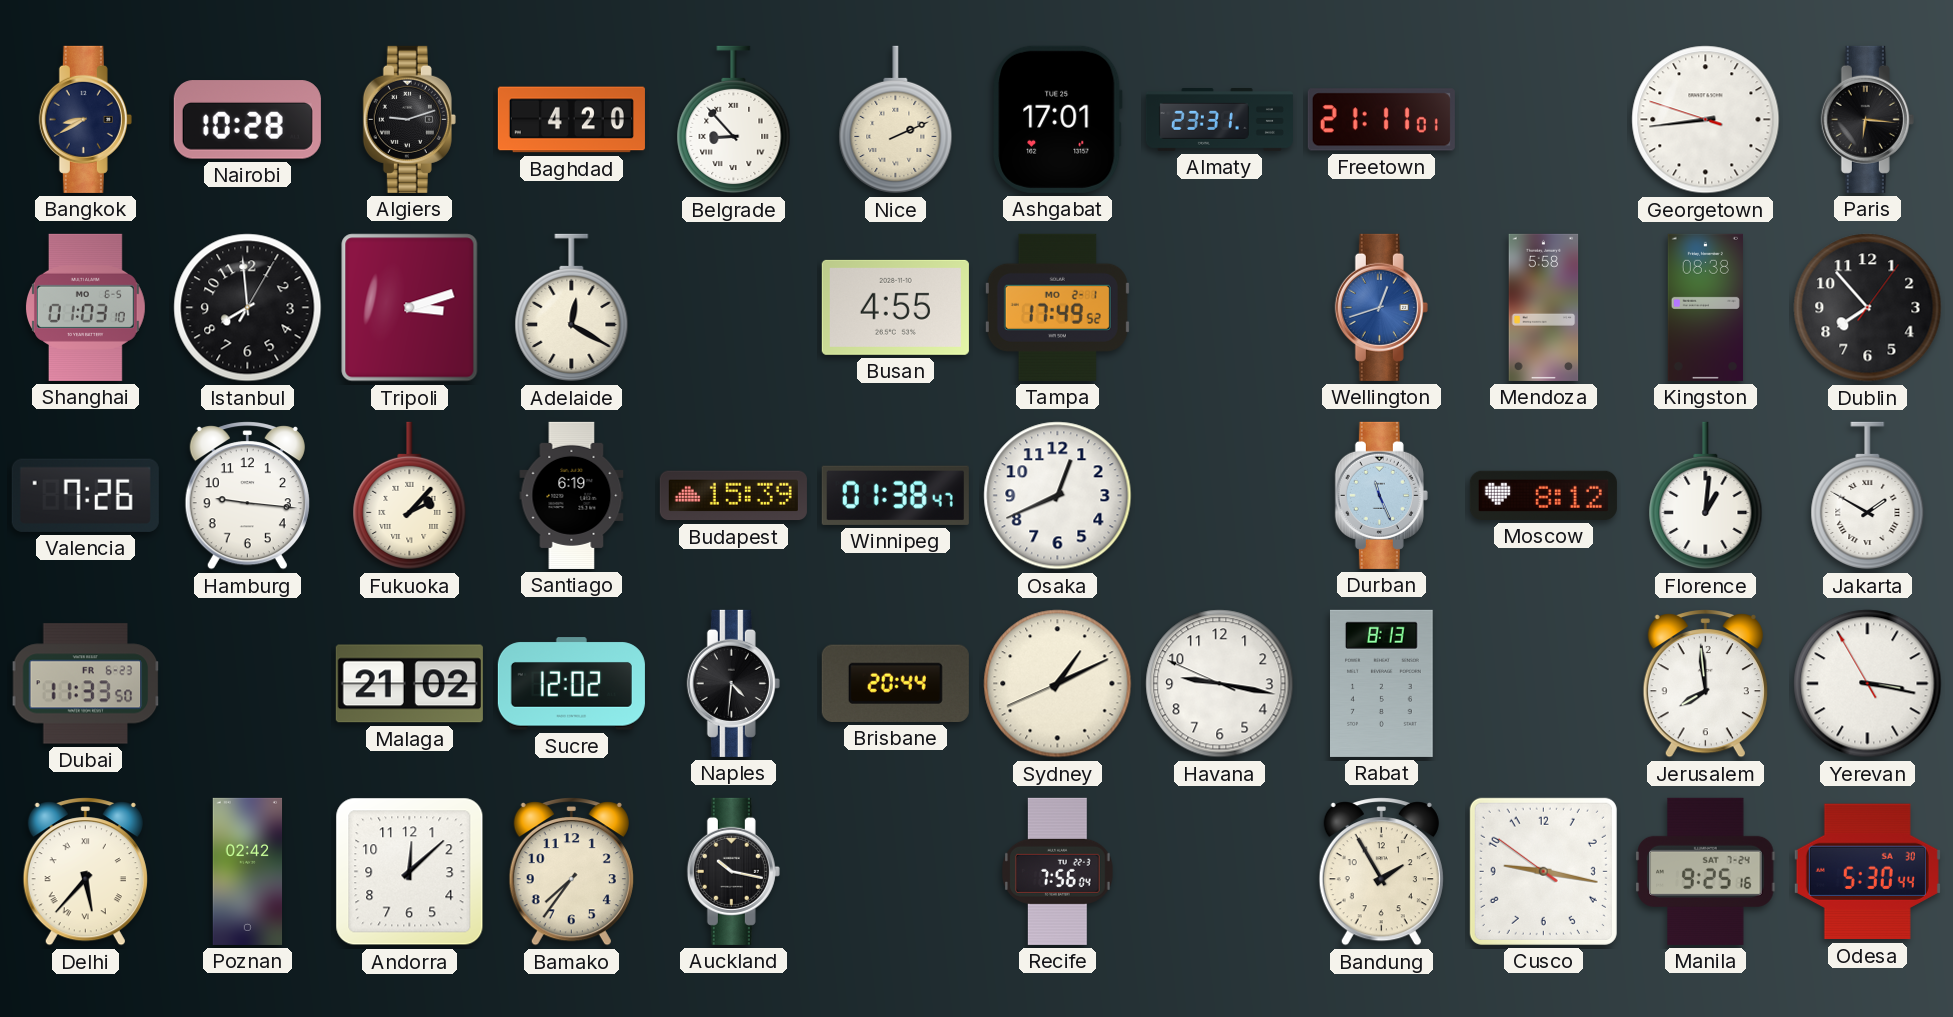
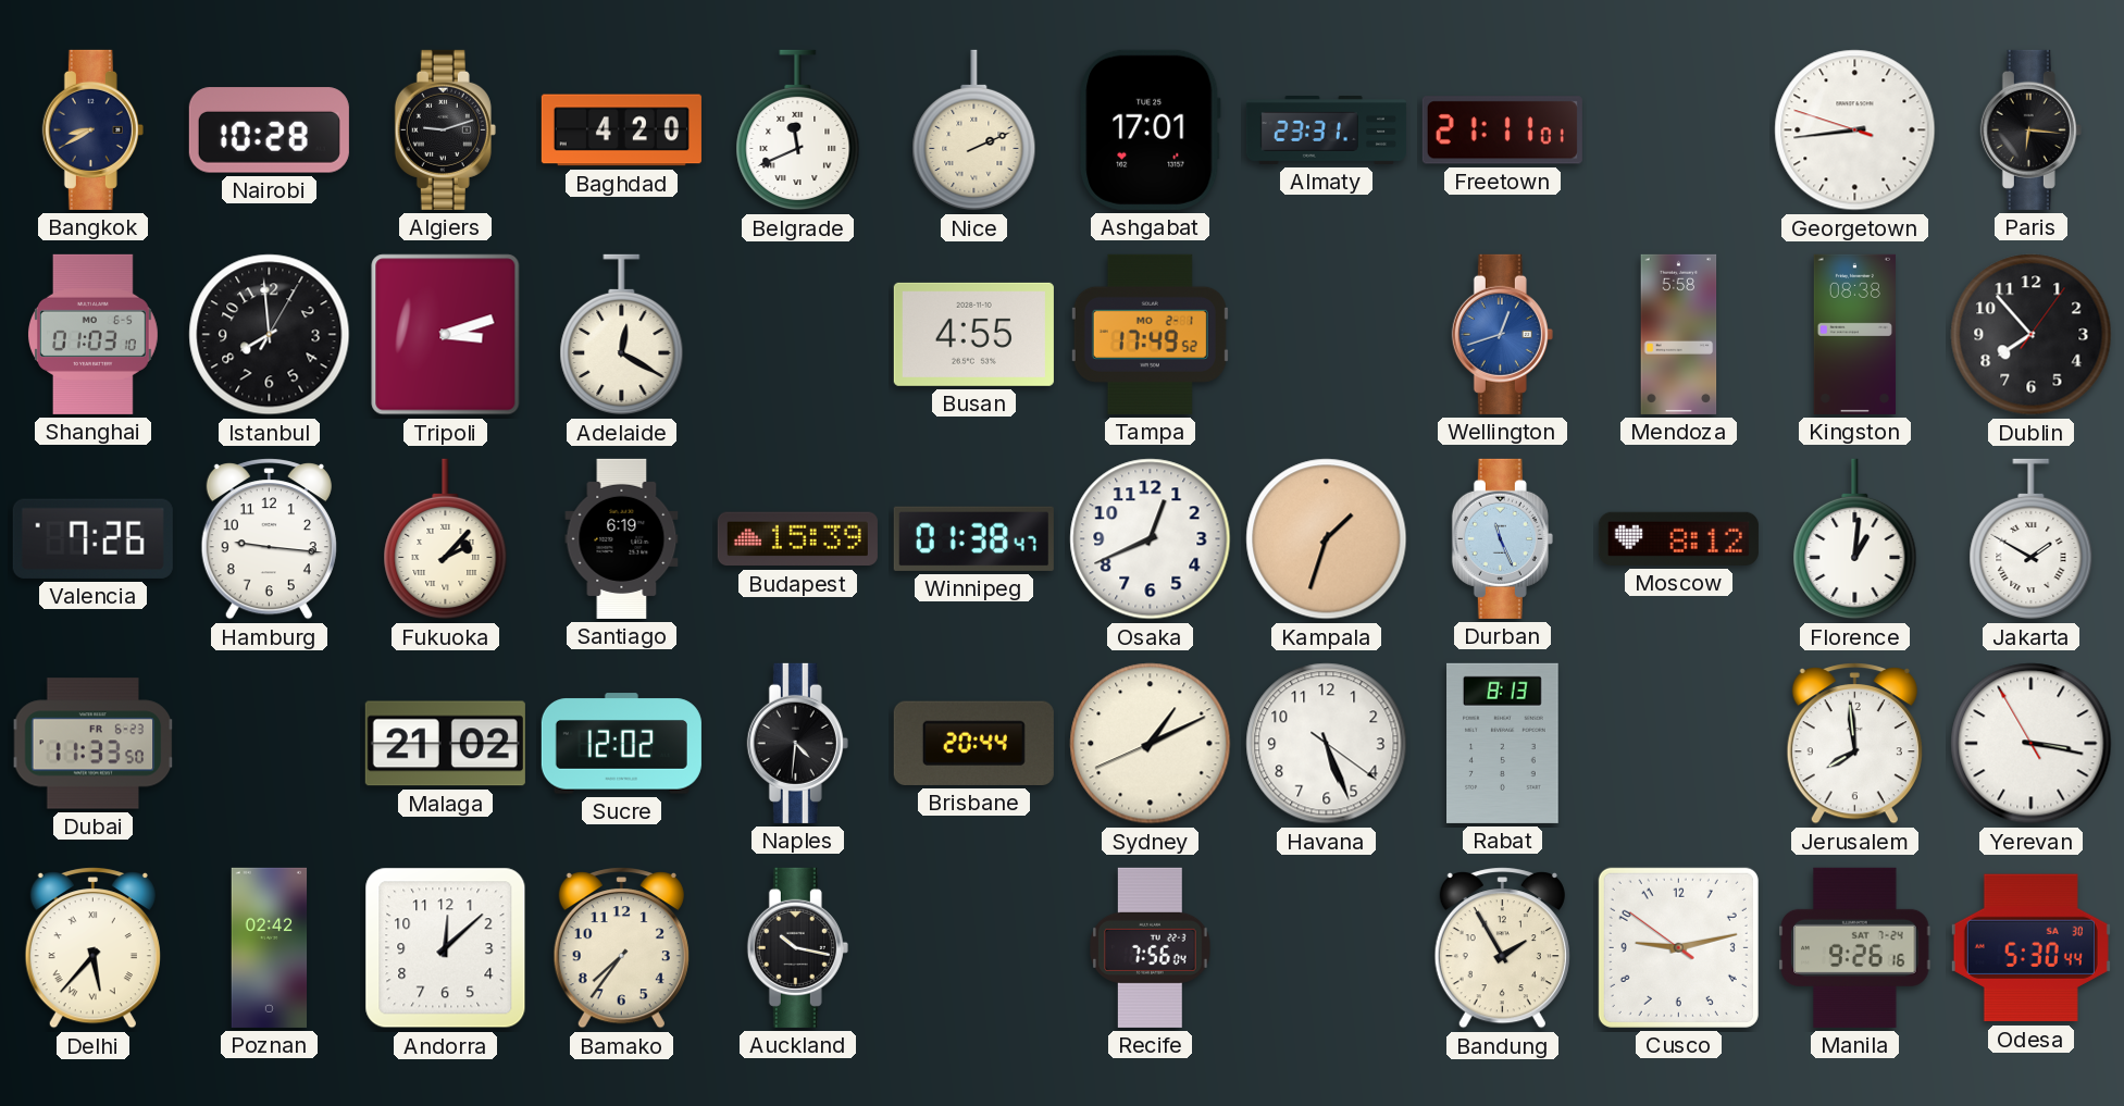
Belgrade: 8:53 -> 11:41
Kampala: none -> 1:33
Havana: 9:16 -> 5:26
Cusco: 9:16 -> 9:12
Manila: 9:25 -> 9:26
